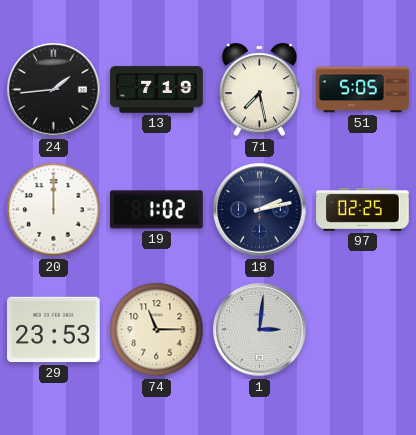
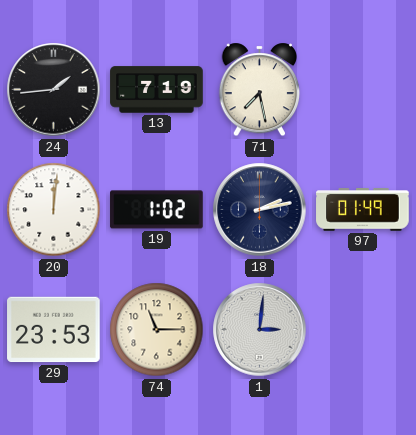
51: 5:05 -> none
20: 12:00 -> 12:01
97: 02:25 -> 01:49
